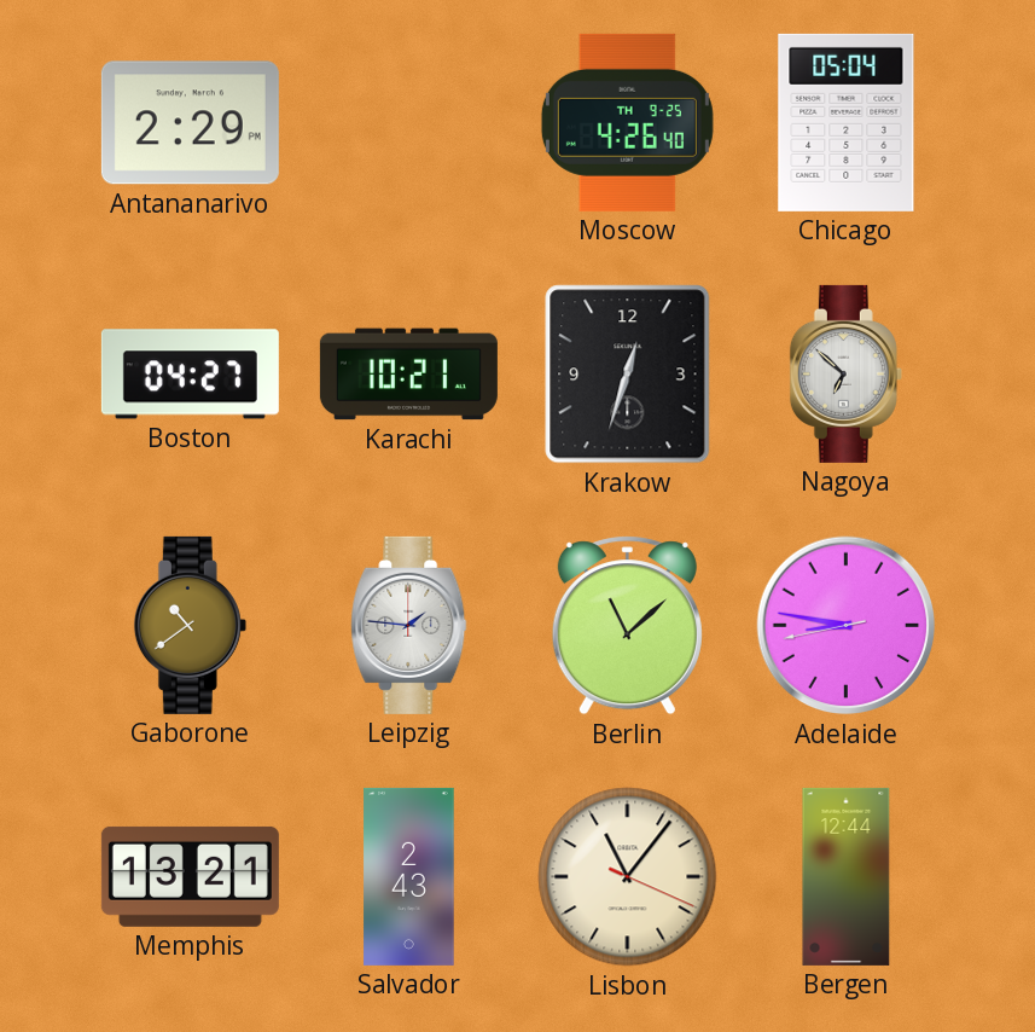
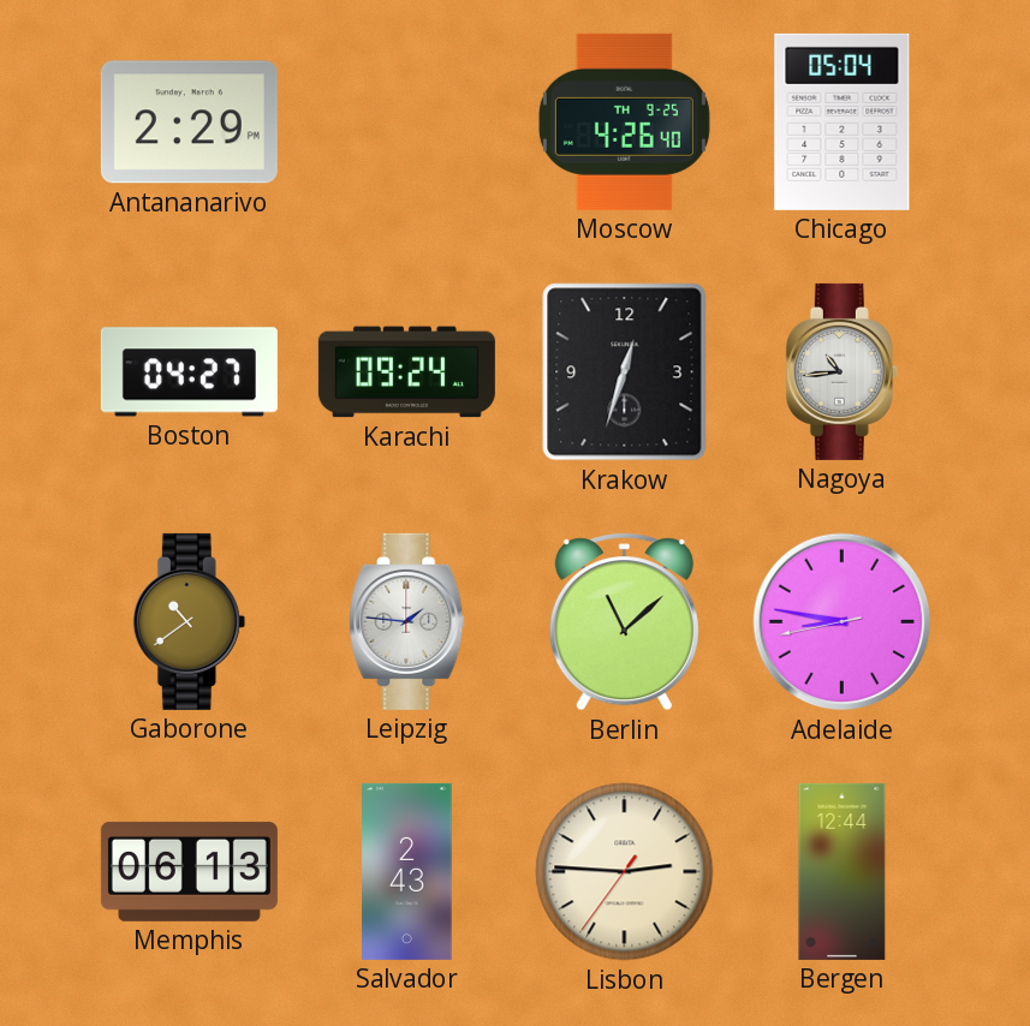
Karachi: 10:21 -> 09:24
Nagoya: 6:52 -> 10:44
Memphis: 13:21 -> 06:13
Lisbon: 11:06 -> 2:45
